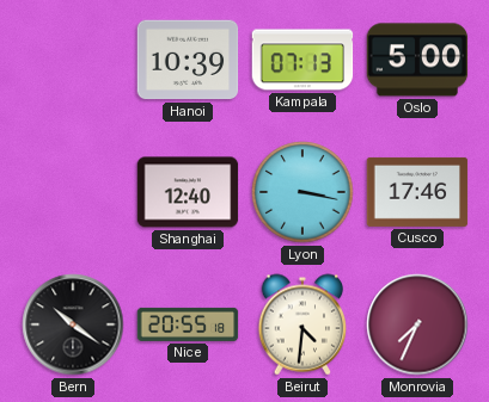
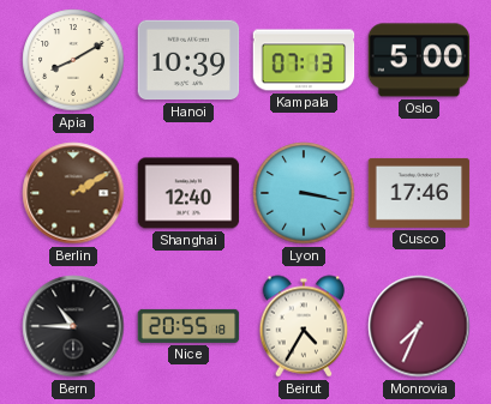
Apia: none -> 8:10
Berlin: none -> 2:10
Bern: 10:21 -> 10:45
Beirut: 4:31 -> 4:35
